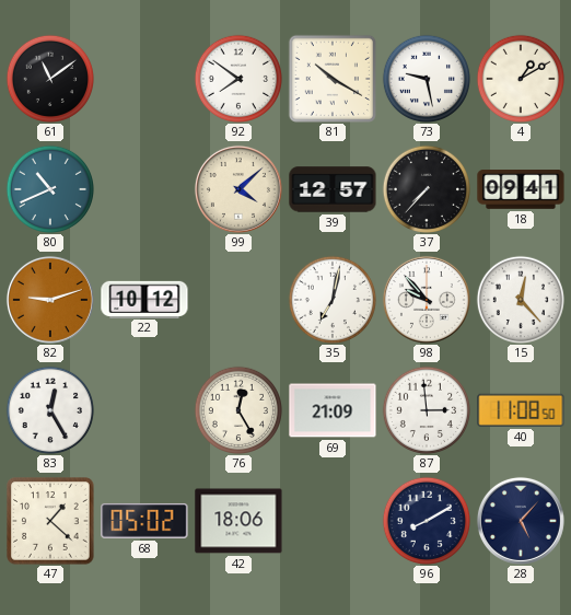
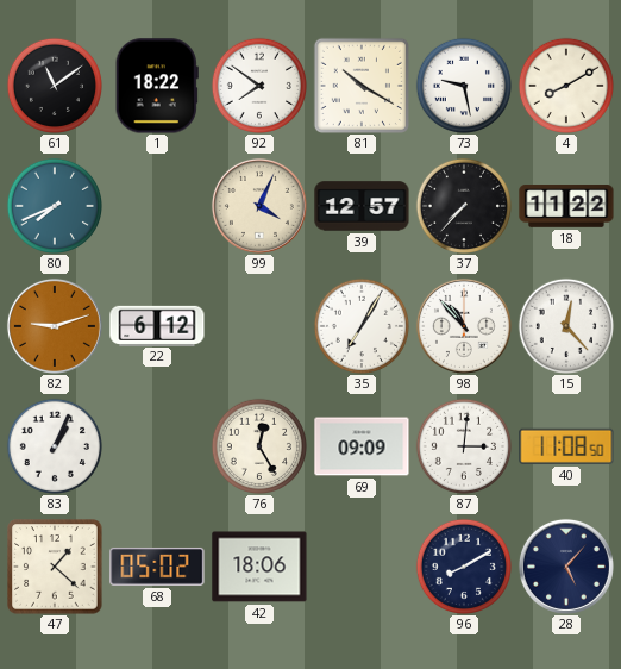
1: none -> 18:22
4: 1:10 -> 8:10
80: 10:41 -> 7:41
99: 4:08 -> 4:04
18: 09:41 -> 11:22
22: 10:12 -> 6:12
35: 7:02 -> 7:05
98: 9:53 -> 10:53
83: 12:25 -> 1:04
69: 21:09 -> 09:09
87: 2:59 -> 3:01
